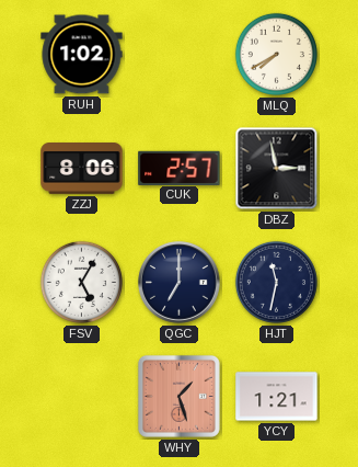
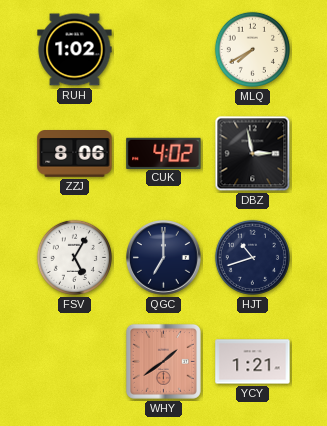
CUK: 2:57 -> 4:02
HJT: 11:32 -> 10:42
WHY: 1:27 -> 1:39
